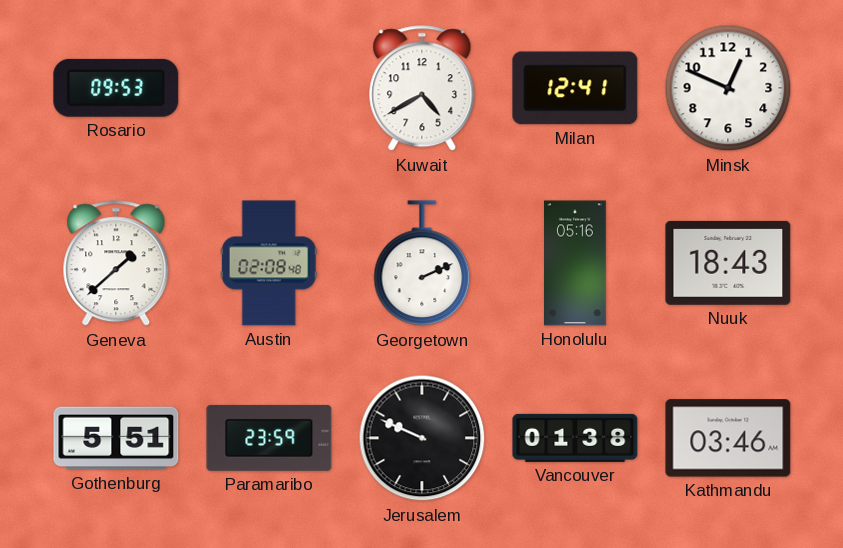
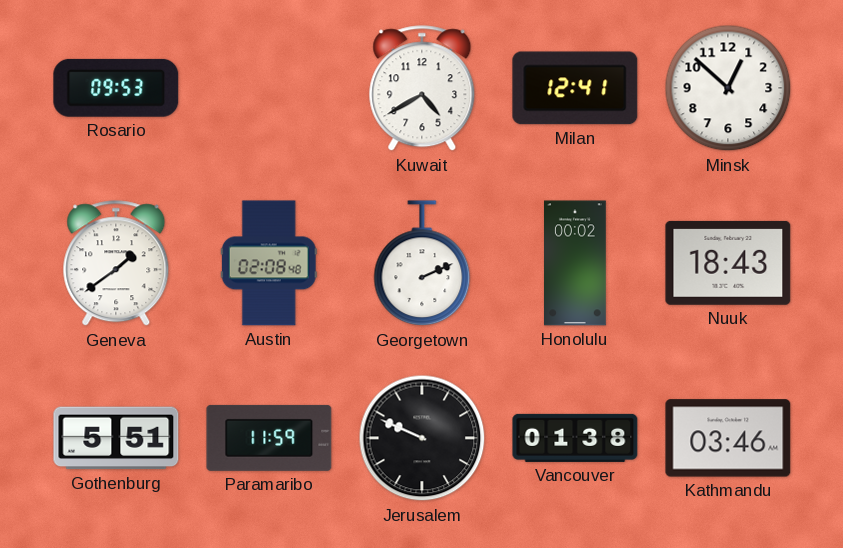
Minsk: 12:49 -> 12:52
Geneva: 1:38 -> 1:39
Honolulu: 05:16 -> 00:02
Paramaribo: 23:59 -> 11:59
